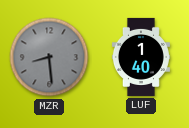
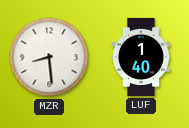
MZR dial: grey -> white
